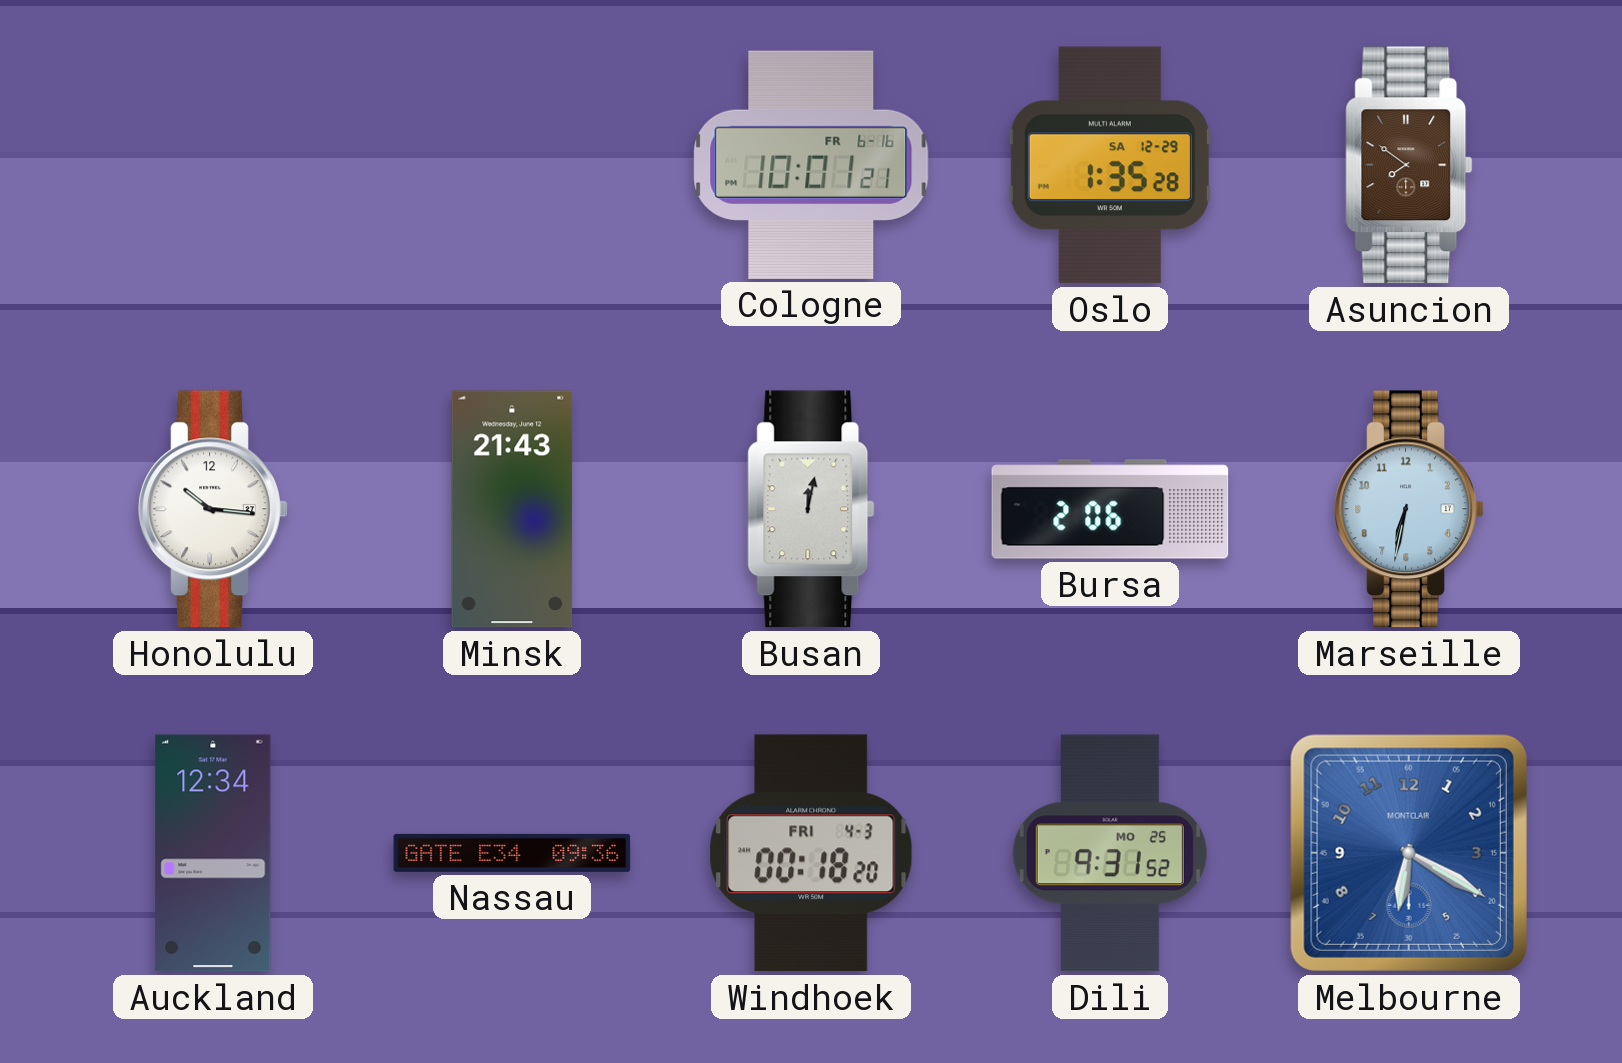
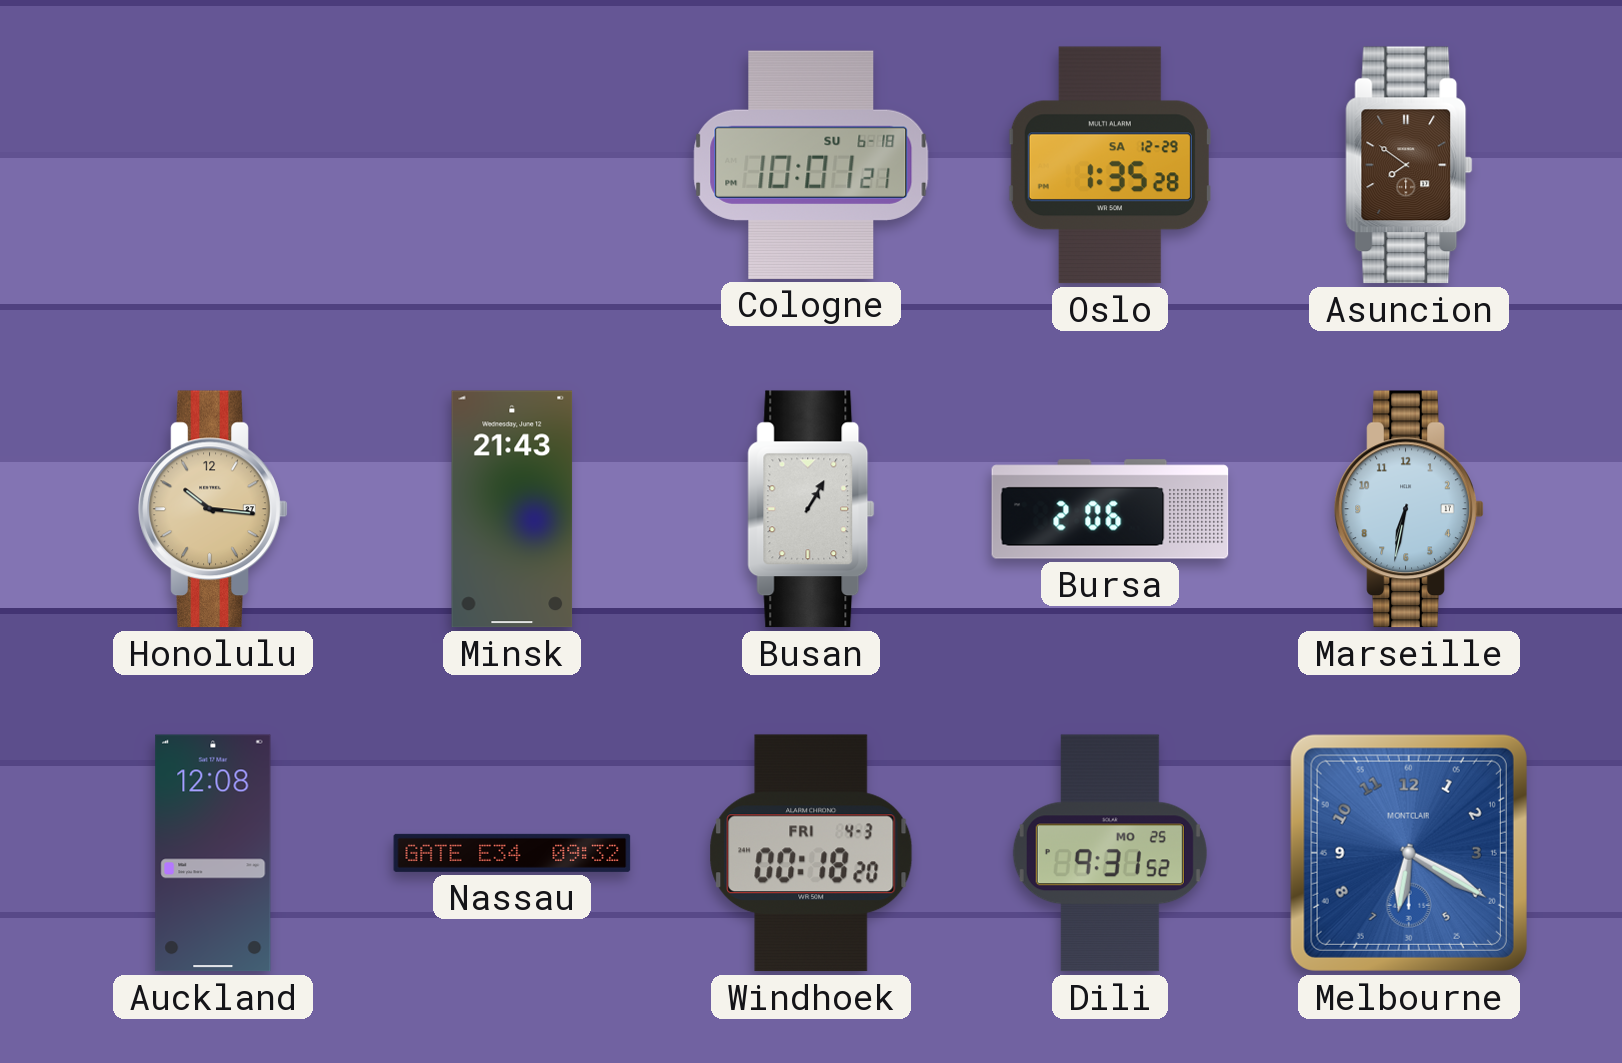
Cologne date: FR 6-16 -> SU 6-18
Honolulu dial: white -> champagne
Busan: 12:02 -> 1:05
Auckland: 12:34 -> 12:08
Nassau: 09:36 -> 09:32
